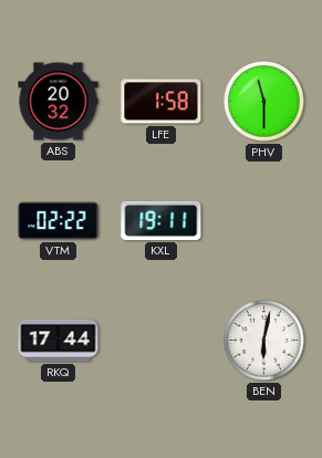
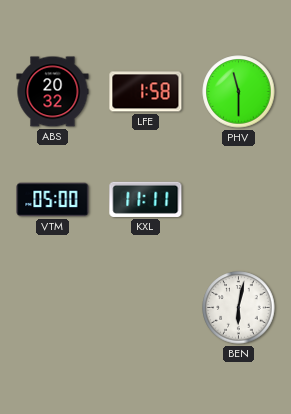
VTM: 02:22 -> 05:00
KXL: 19:11 -> 11:11
RKQ: 17:44 -> none
